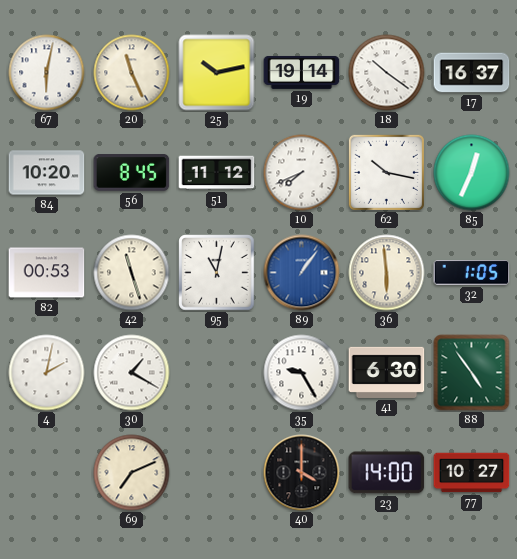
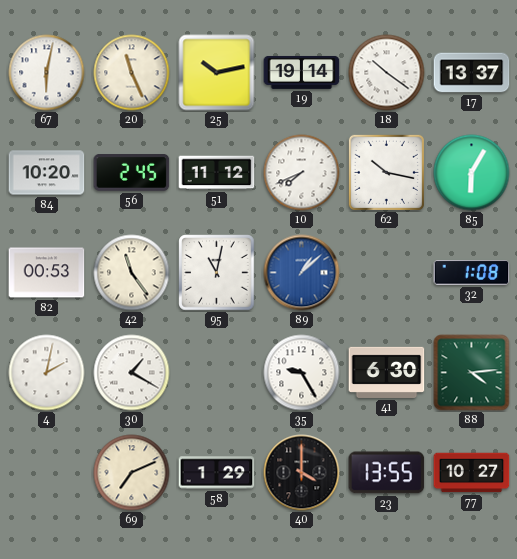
17: 16:37 -> 13:37
56: 8:45 -> 2:45
85: 12:34 -> 6:05
42: 11:27 -> 11:24
89: 1:06 -> 1:08
36: 5:59 -> none
32: 1:05 -> 1:08
88: 4:54 -> 4:14
58: none -> 1:29
23: 14:00 -> 13:55
